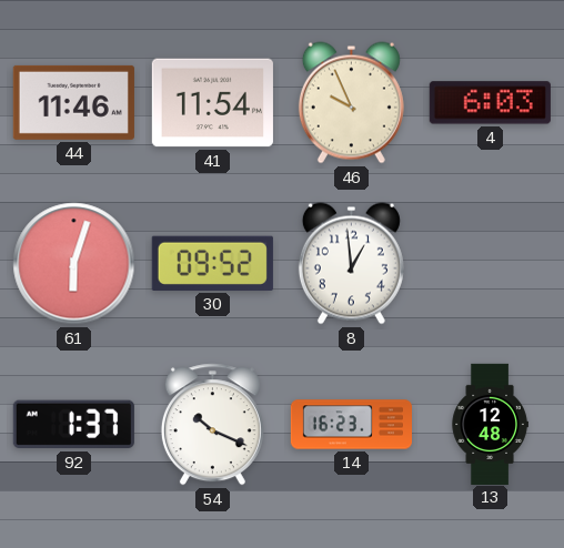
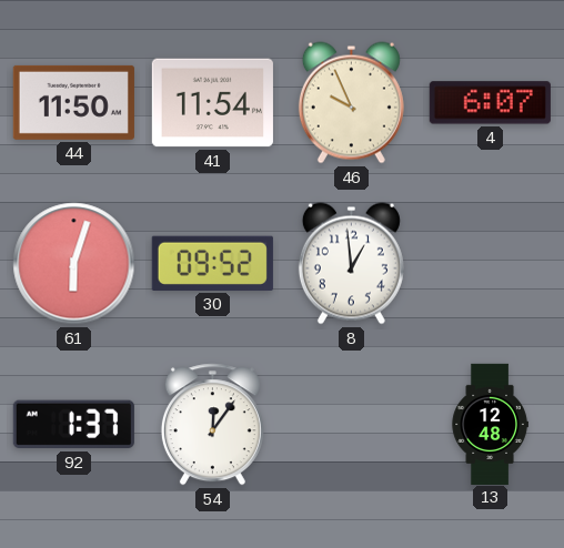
44: 11:46 -> 11:50
4: 6:03 -> 6:07
54: 10:19 -> 12:06
14: 16:23 -> none
